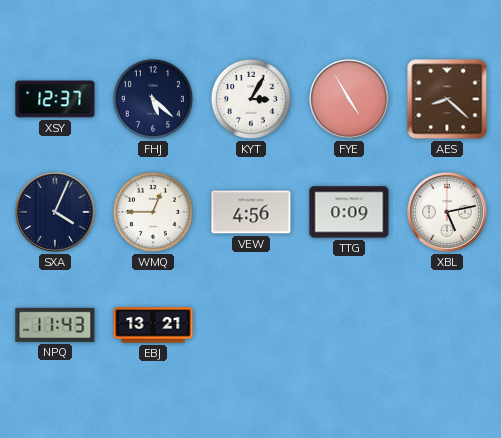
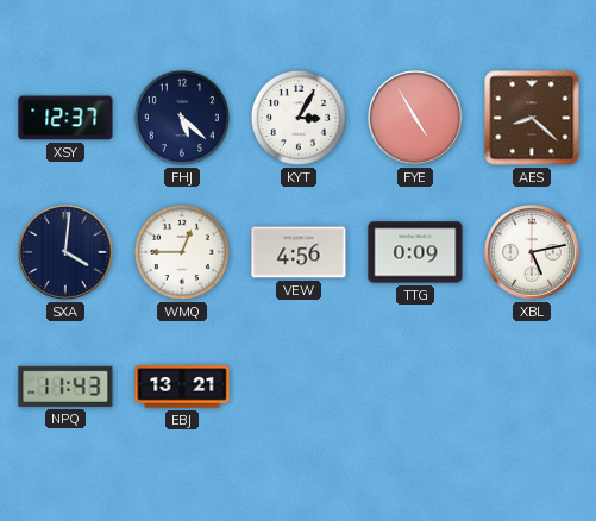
SXA: 4:04 -> 4:01
